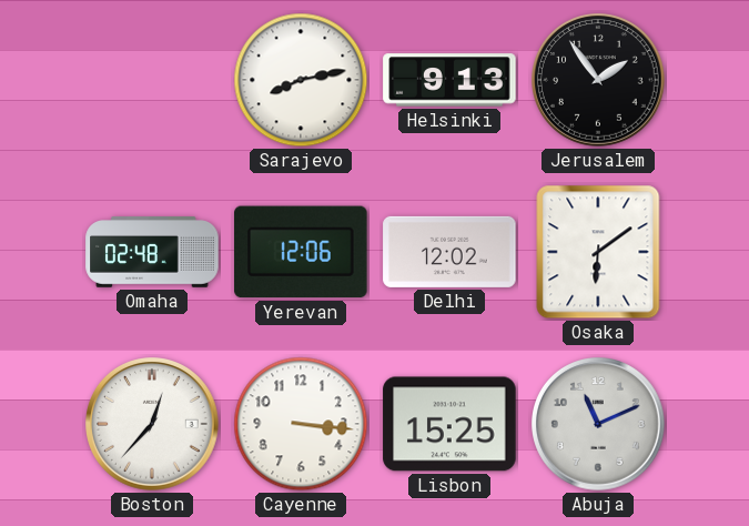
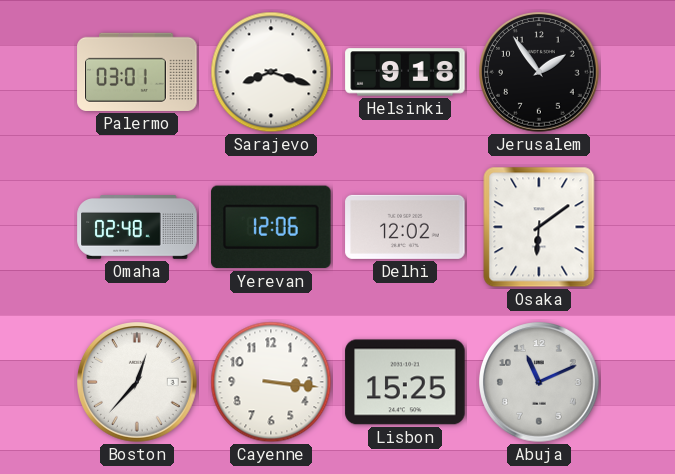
Palermo: none -> 03:01
Sarajevo: 8:13 -> 8:18
Helsinki: 9:13 -> 9:18
